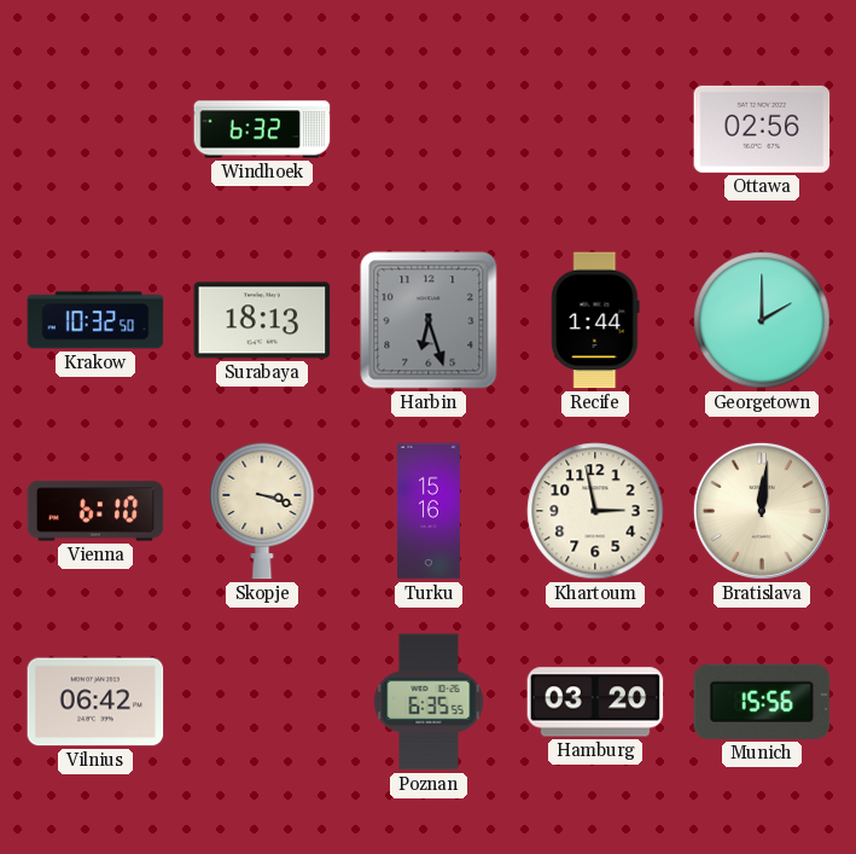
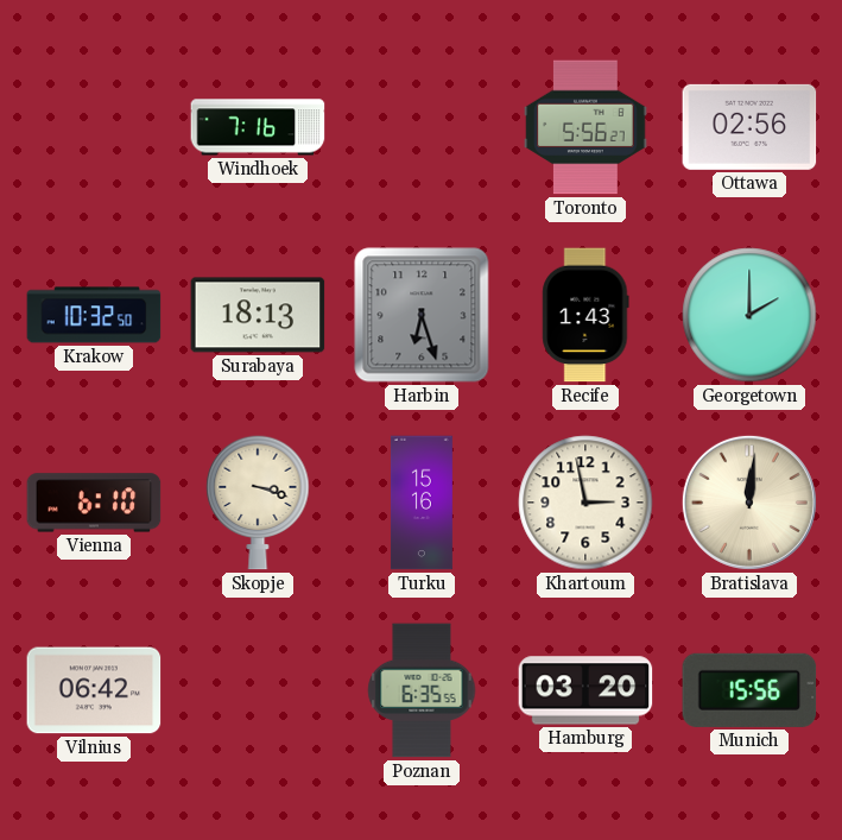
Windhoek: 6:32 -> 7:16
Toronto: none -> 5:56
Recife: 1:44 -> 1:43
